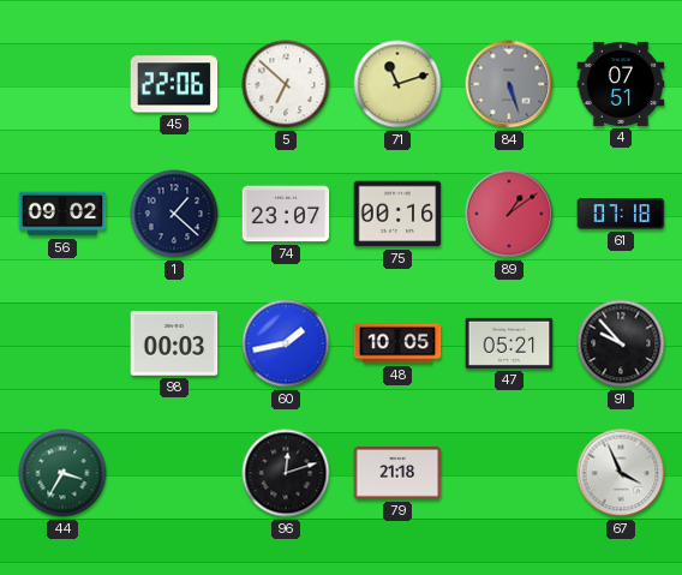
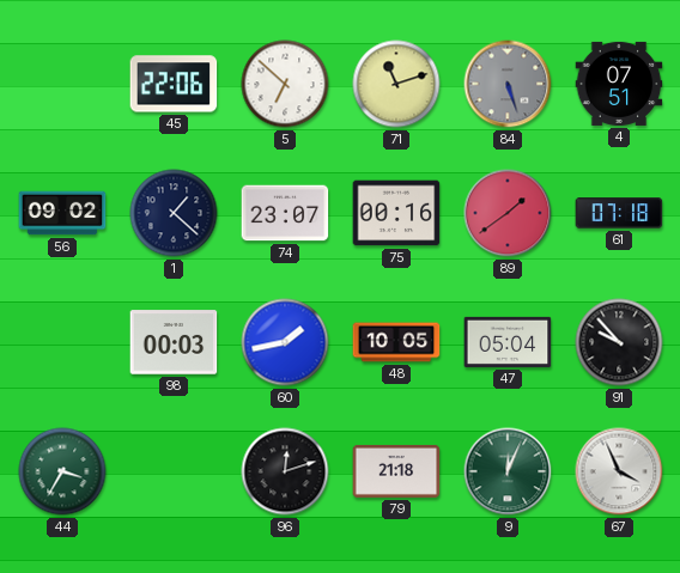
89: 1:09 -> 1:39
47: 05:21 -> 05:04
9: none -> 12:04
